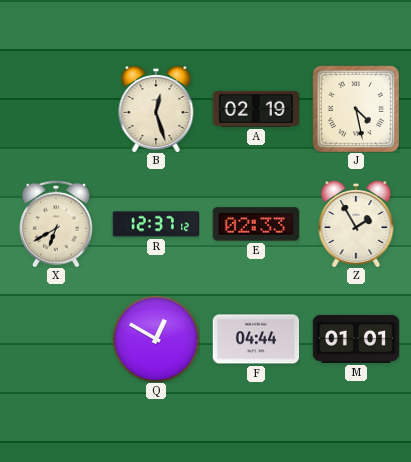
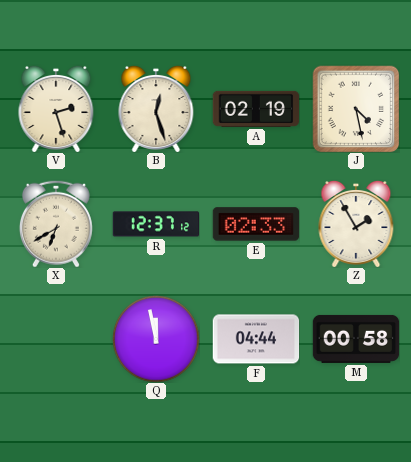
V: none -> 2:27
Q: 12:50 -> 11:58
M: 01:01 -> 00:58
